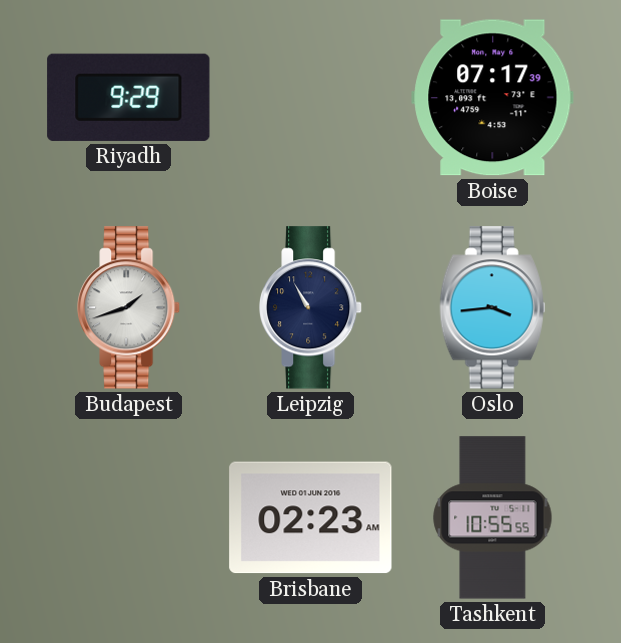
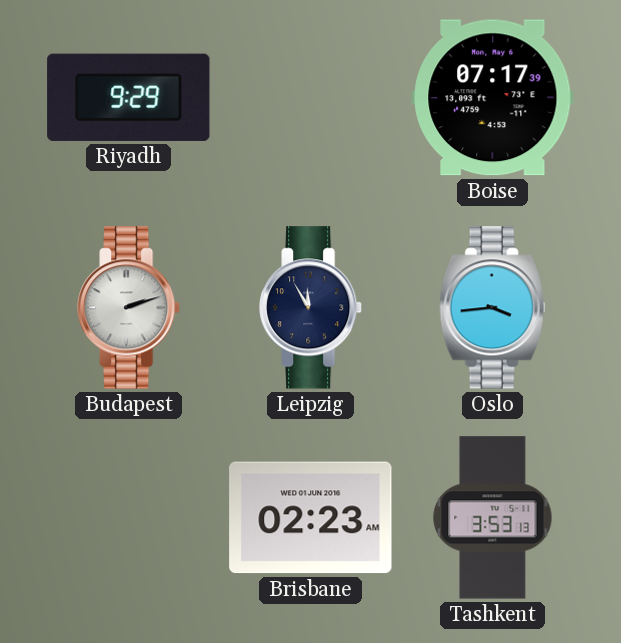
Budapest: 1:42 -> 2:12
Leipzig: 10:55 -> 11:55
Tashkent: 10:55 -> 3:53
